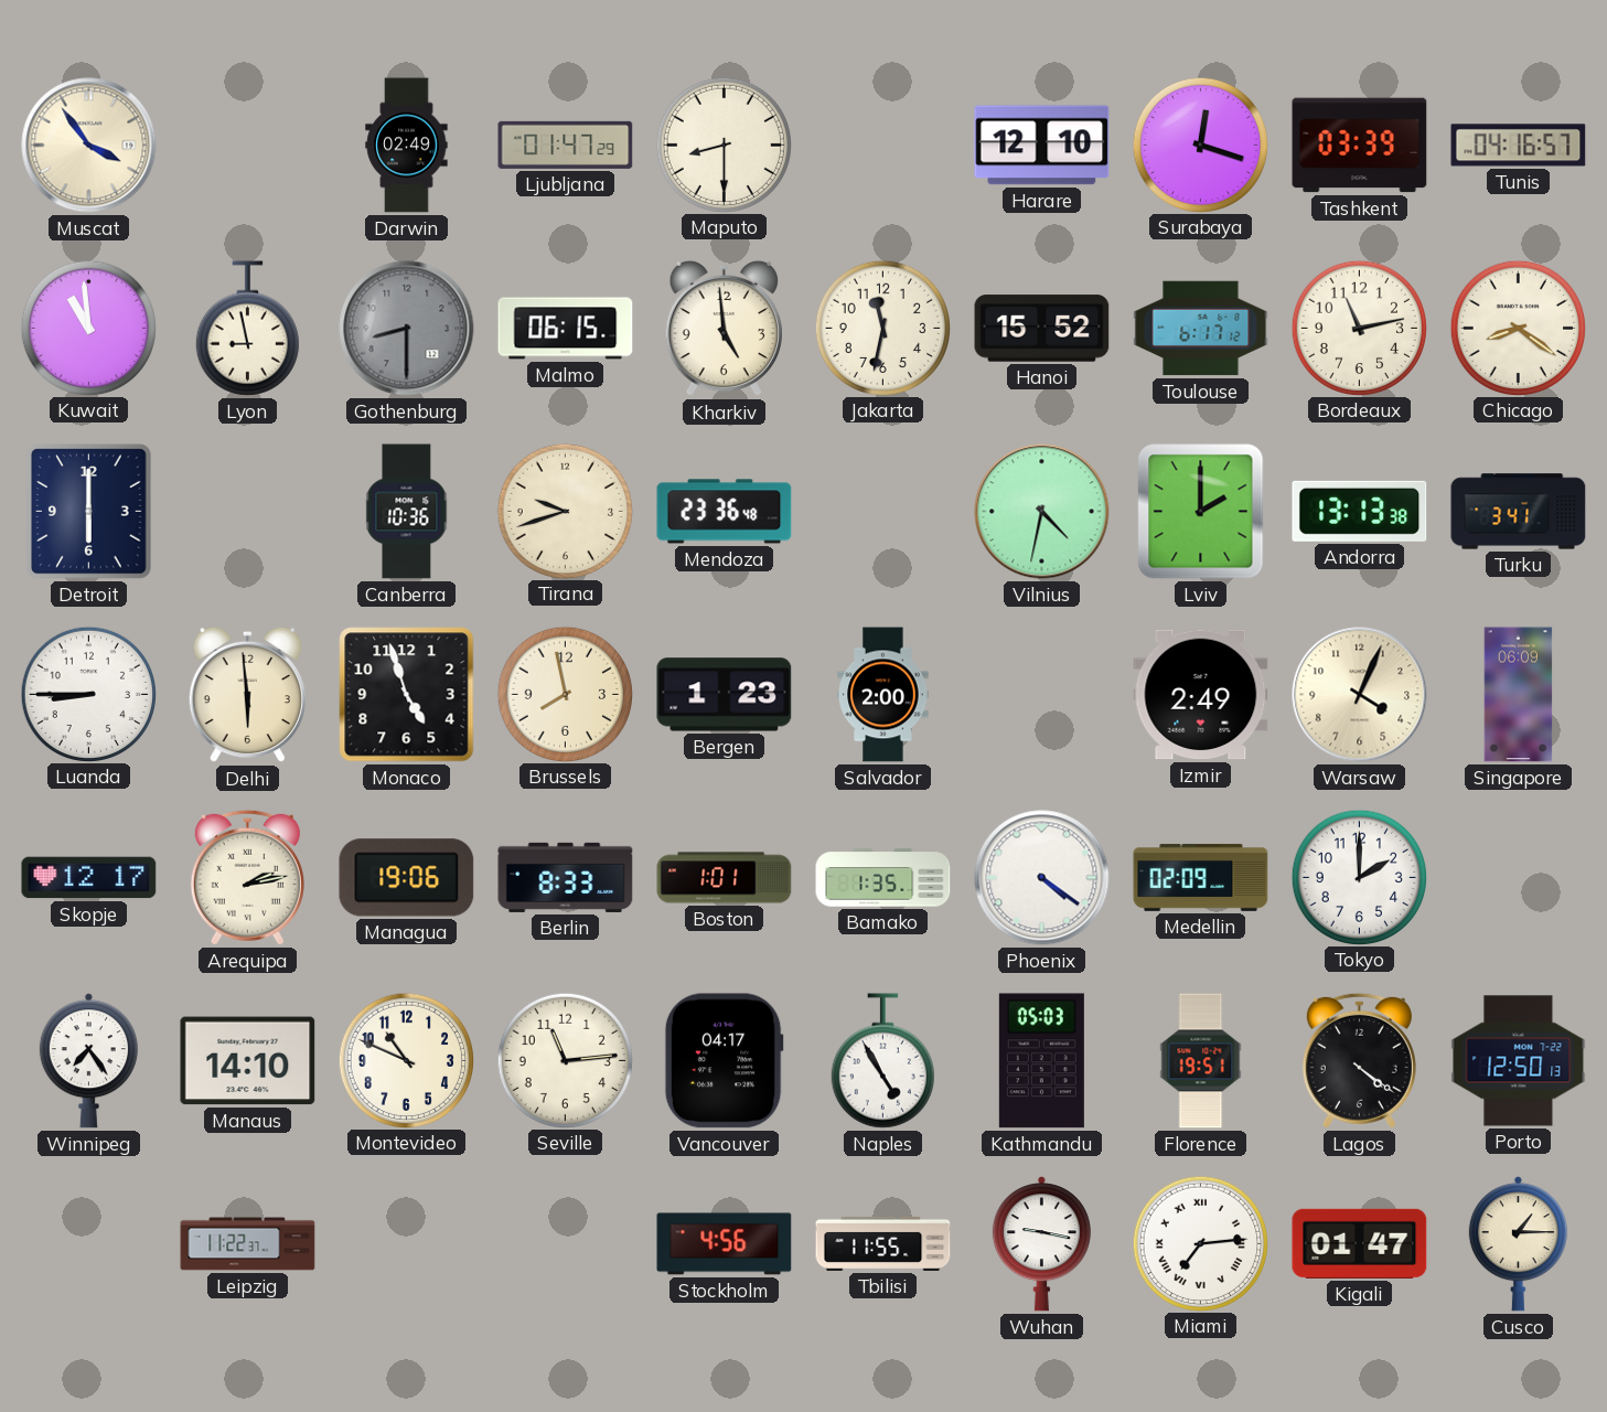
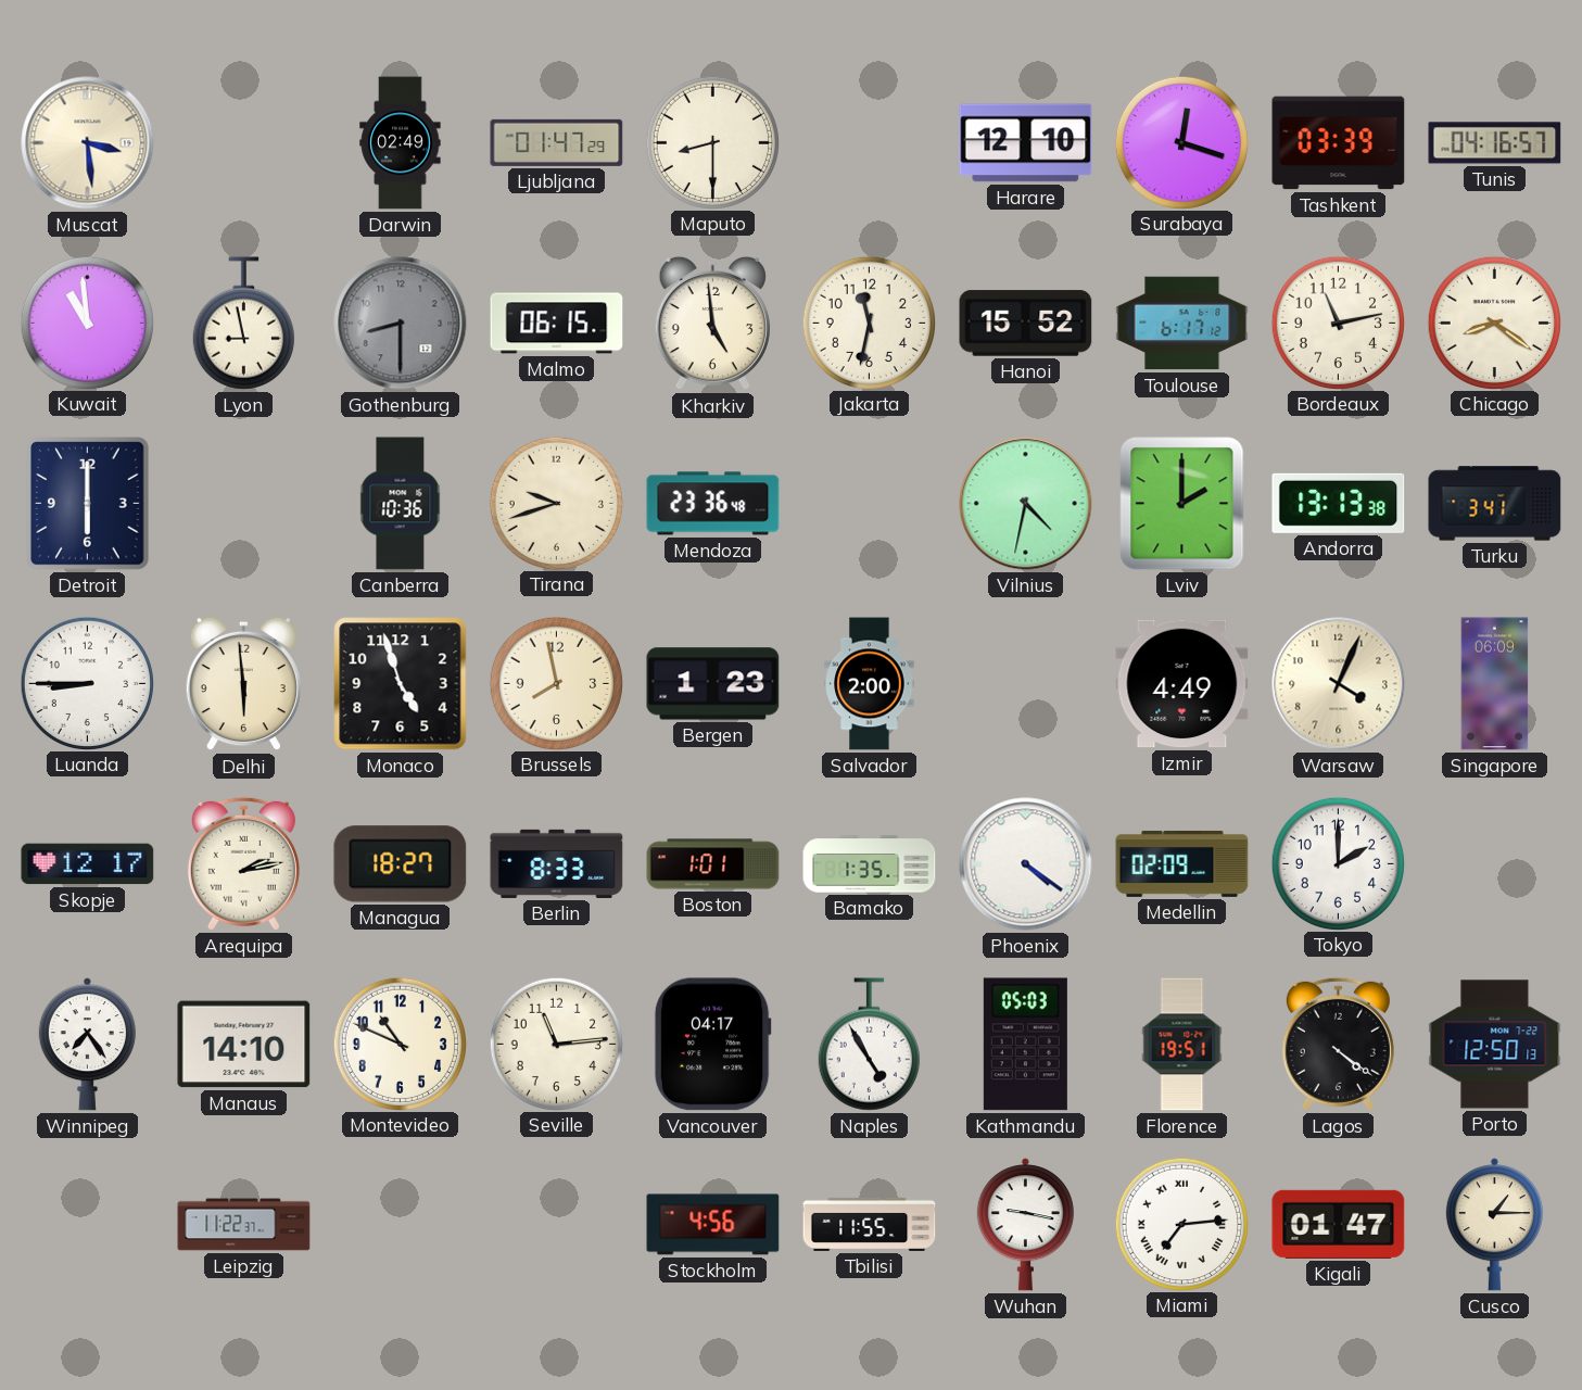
Muscat: 3:54 -> 3:29
Izmir: 2:49 -> 4:49
Managua: 19:06 -> 18:27
